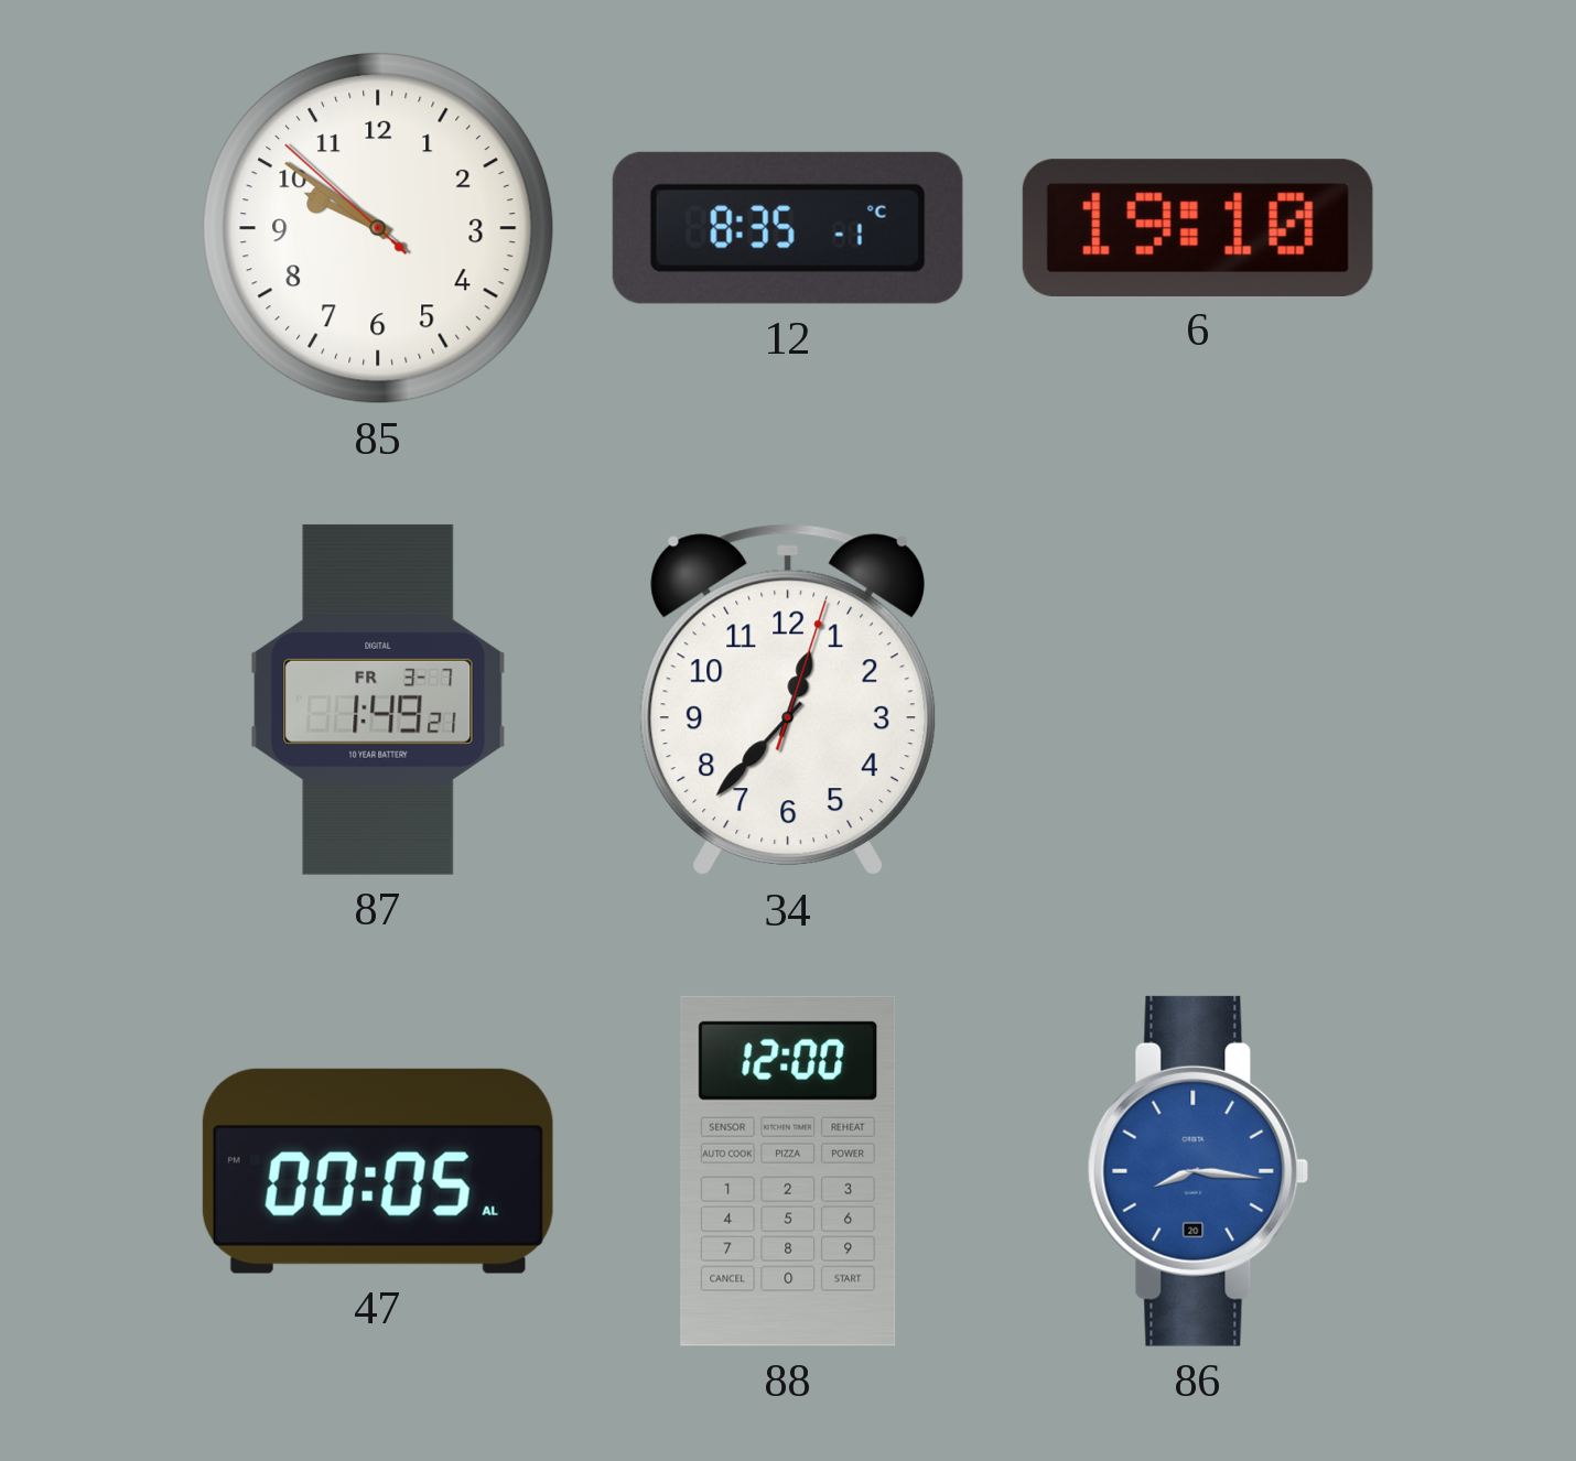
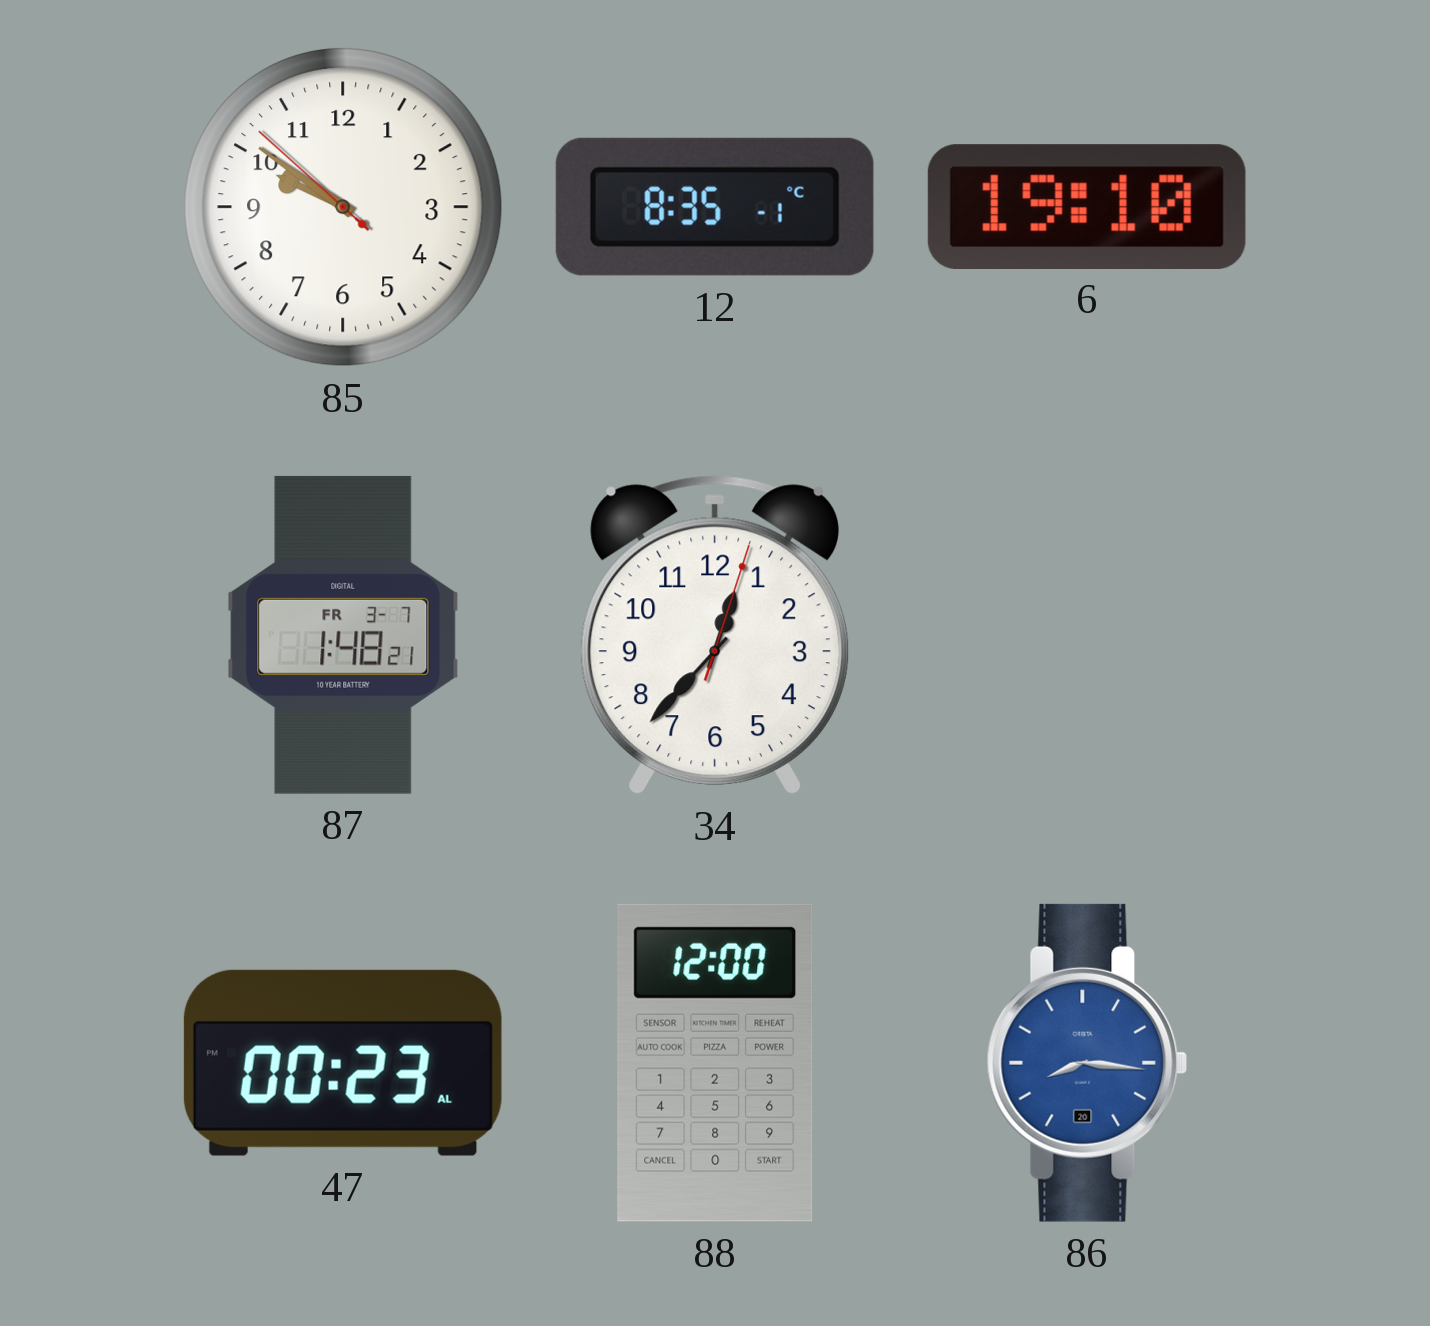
87: 1:49 -> 1:48
47: 00:05 -> 00:23
